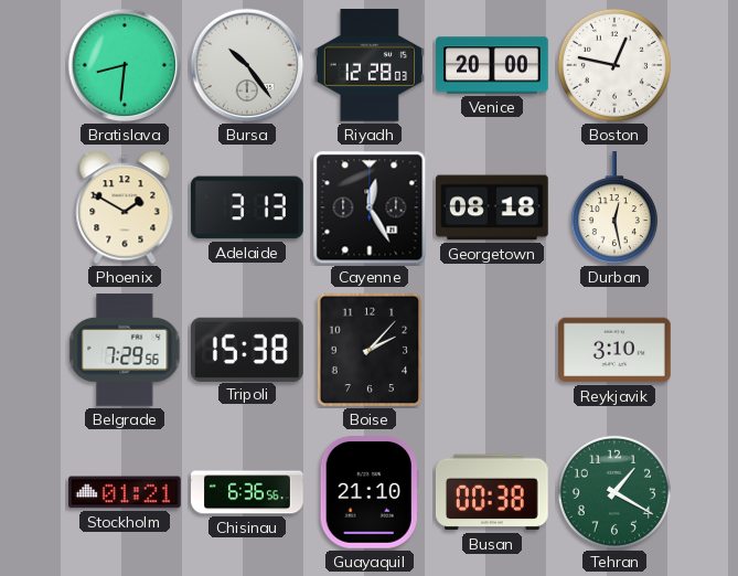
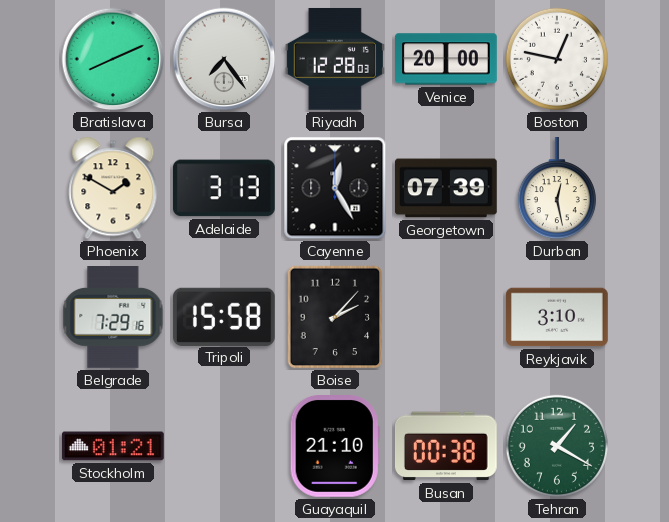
Bratislava: 8:31 -> 8:11
Bursa: 10:24 -> 7:24
Georgetown: 08:18 -> 07:39
Belgrade: 7:29:56 -> 7:29:16
Tripoli: 15:38 -> 15:58
Chisinau: 6:36 -> none
